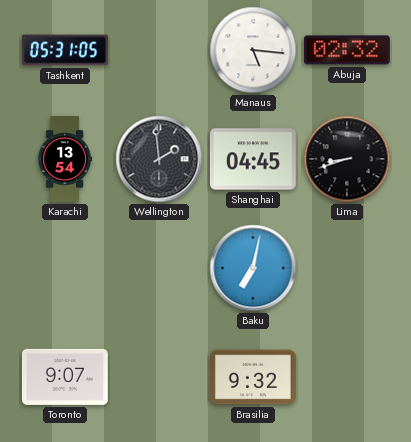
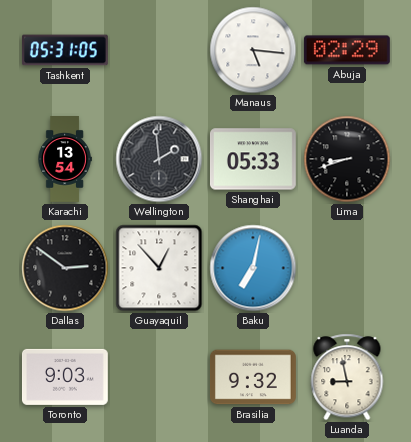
Abuja: 02:32 -> 02:29
Shanghai: 04:45 -> 05:33
Dallas: none -> 2:51
Guayaquil: none -> 12:53
Toronto: 9:07 -> 9:03
Luanda: none -> 8:58
